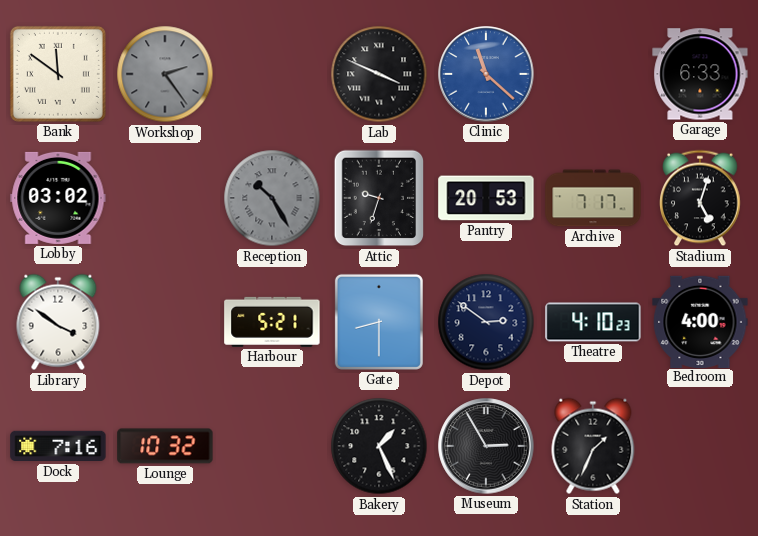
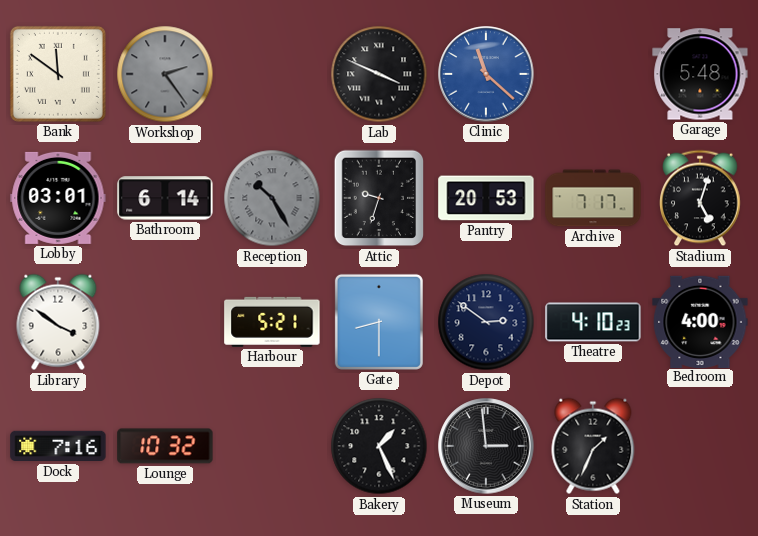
Garage: 6:33 -> 5:48
Lobby: 03:02 -> 03:01
Bathroom: none -> 6:14
Museum: 2:55 -> 2:59
